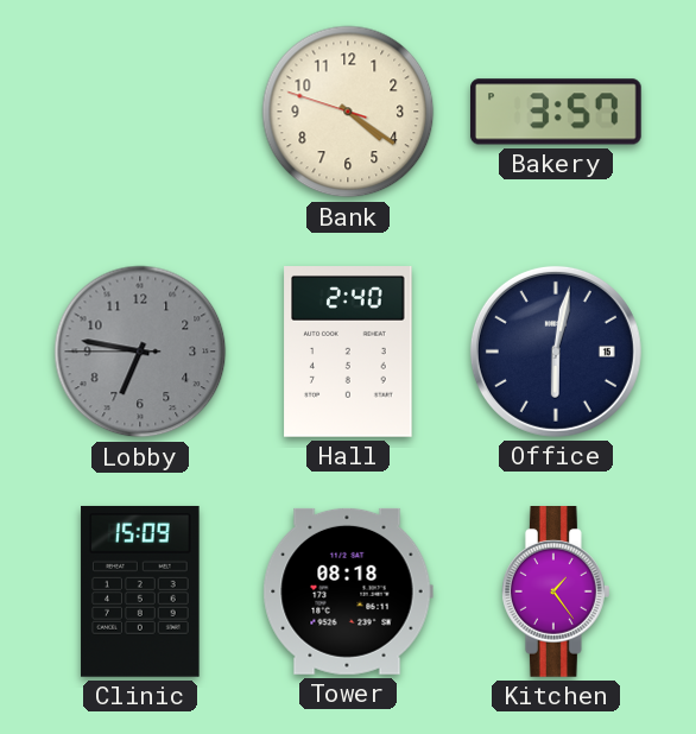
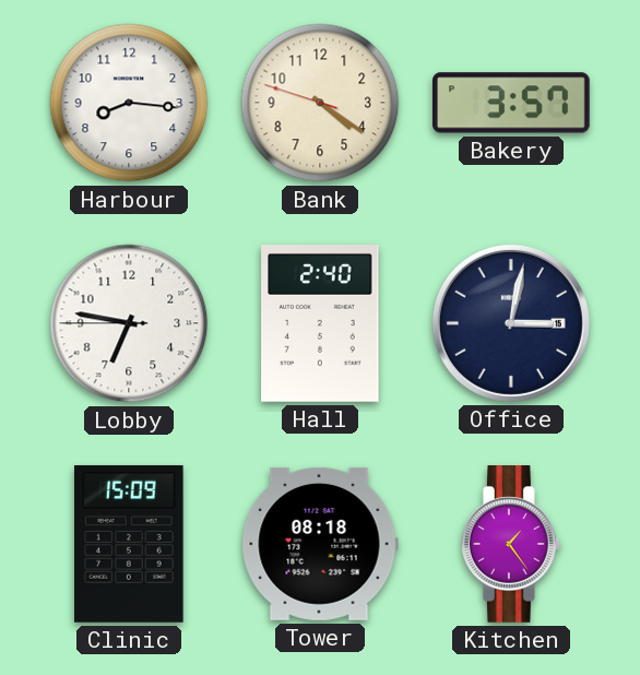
Harbour: none -> 8:16
Lobby dial: grey -> white
Office: 6:02 -> 3:02
